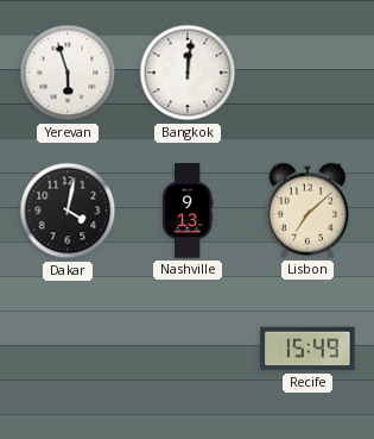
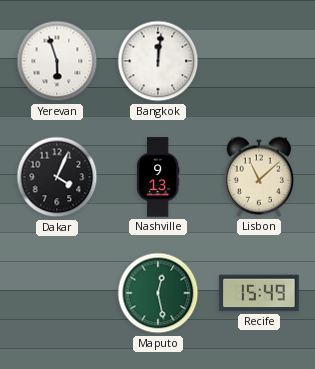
Dakar: 4:02 -> 4:04
Lisbon: 7:08 -> 11:08
Maputo: none -> 12:28
